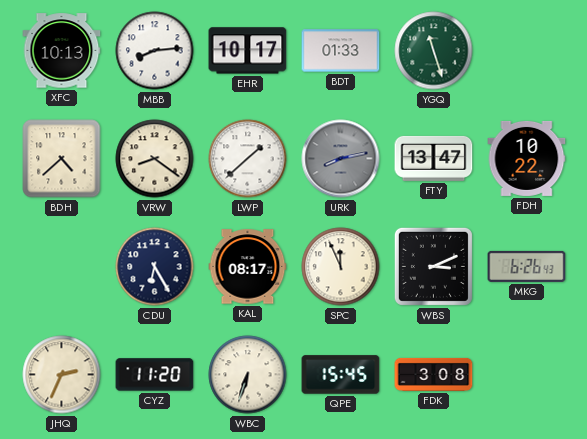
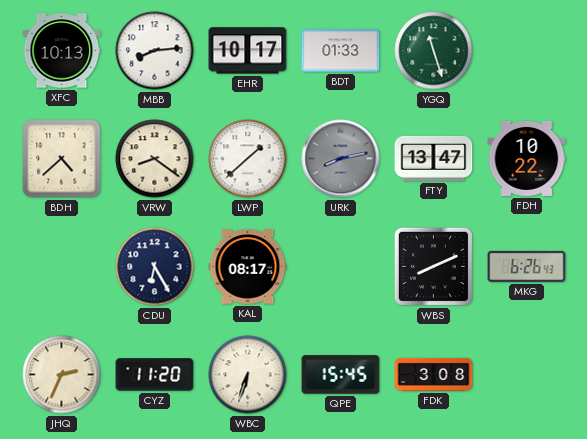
SPC: 11:56 -> none
WBS: 3:11 -> 8:11
